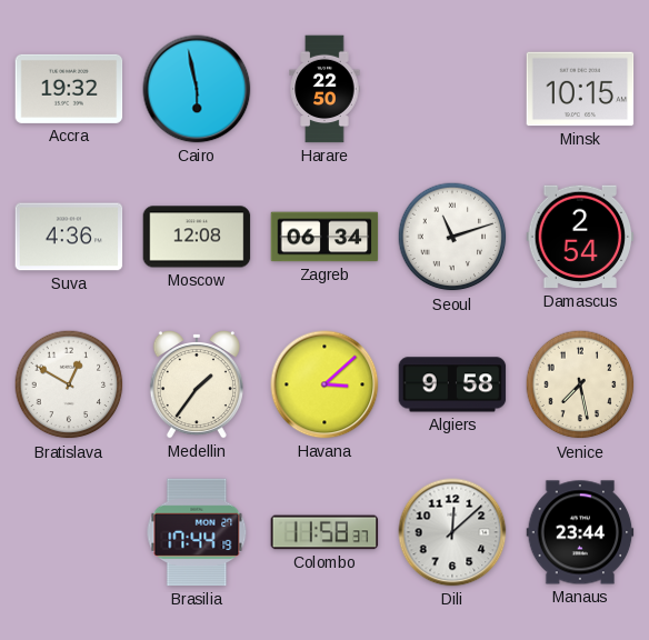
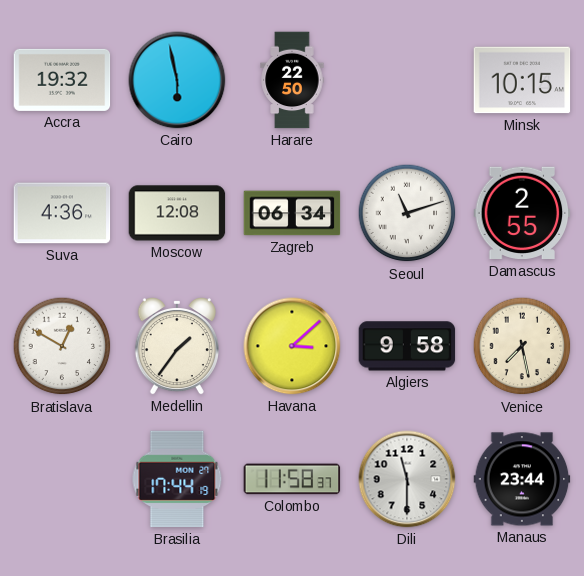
Damascus: 2:54 -> 2:55
Dili: 12:08 -> 11:30
